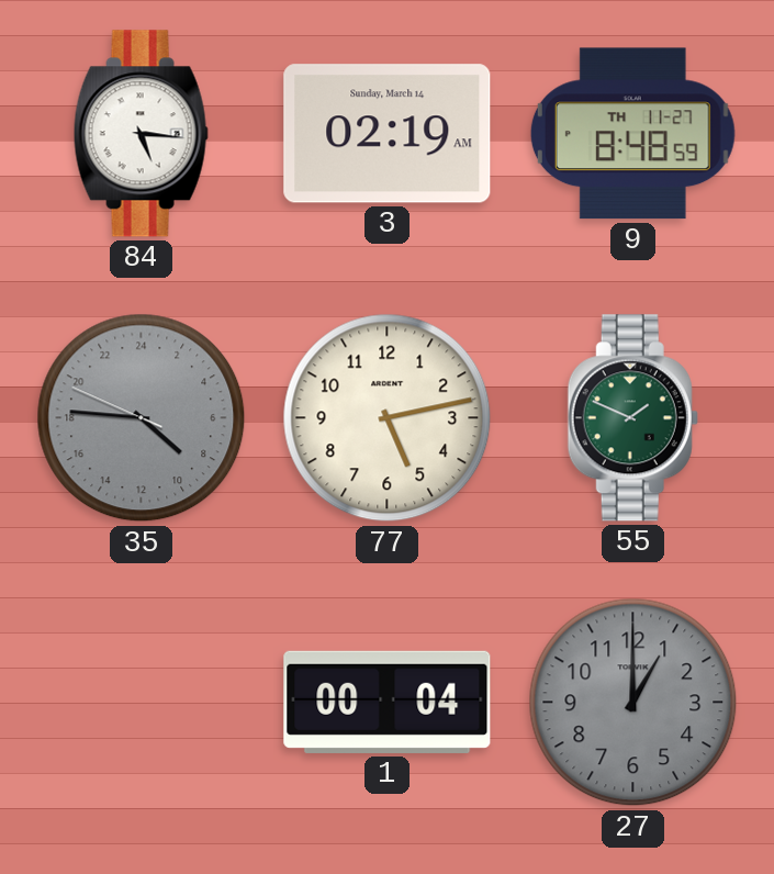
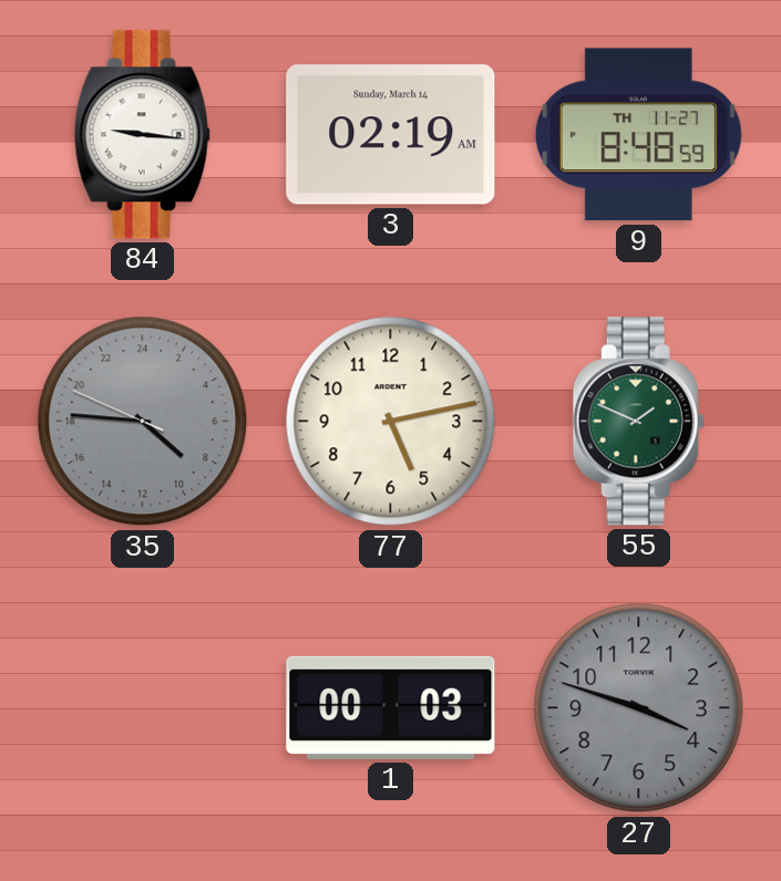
84: 5:16 -> 9:16
1: 00:04 -> 00:03
27: 1:00 -> 3:48
